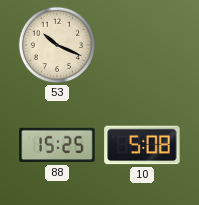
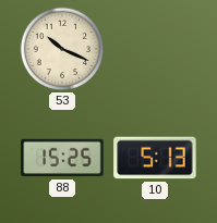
10: 5:08 -> 5:13
